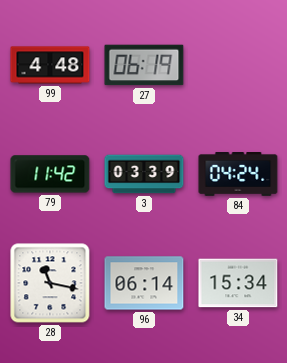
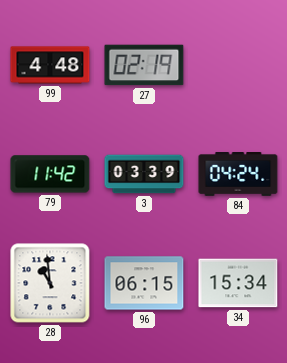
27: 06:19 -> 02:19
28: 11:17 -> 10:59
96: 06:14 -> 06:15
